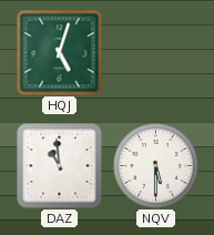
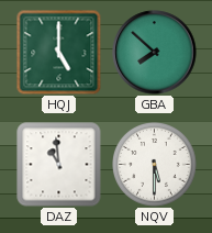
HQJ: 5:03 -> 5:00
GBA: none -> 7:52
